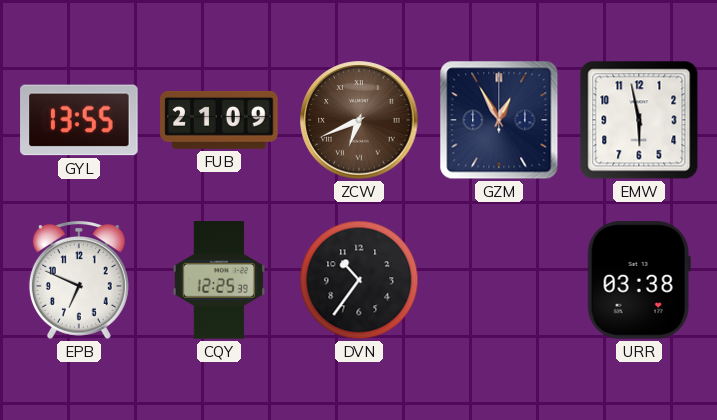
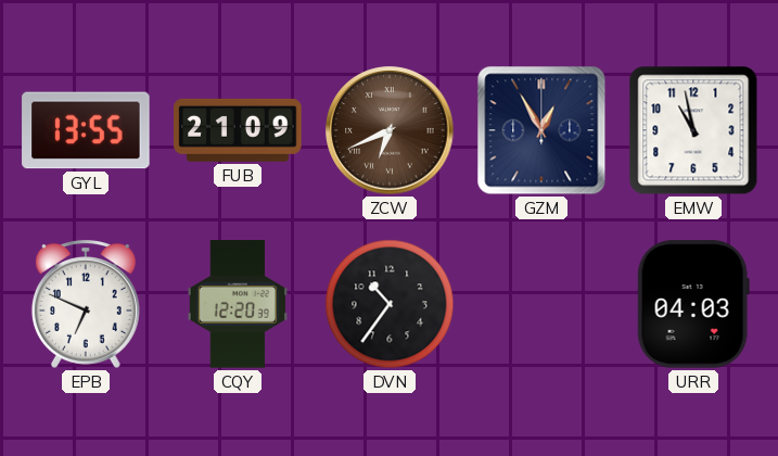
EMW: 5:58 -> 10:58
CQY: 12:25 -> 12:20
URR: 03:38 -> 04:03
